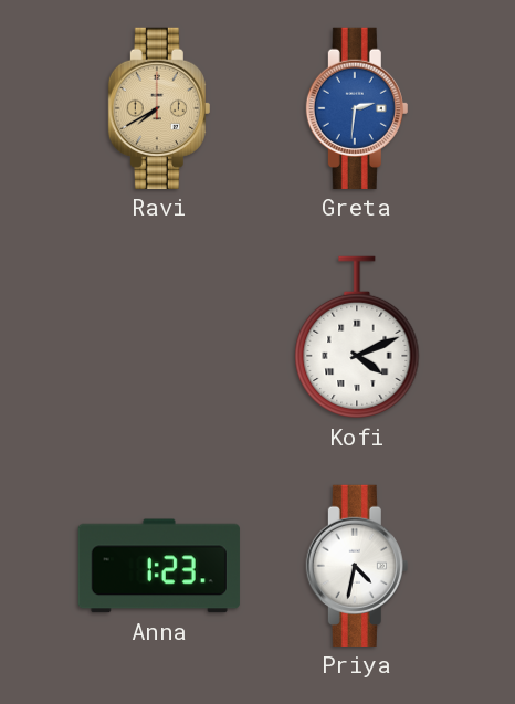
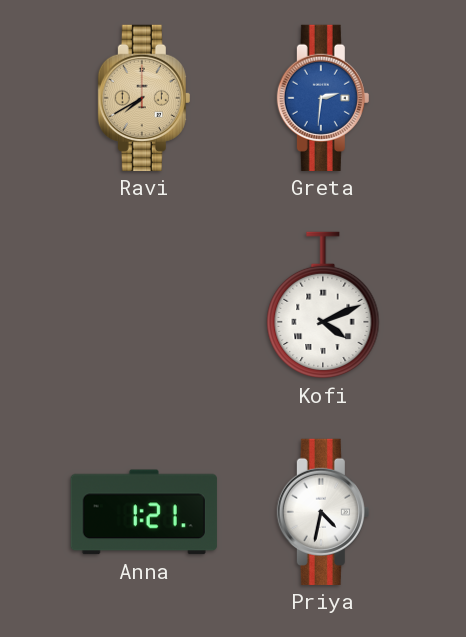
Anna: 1:23 -> 1:21
